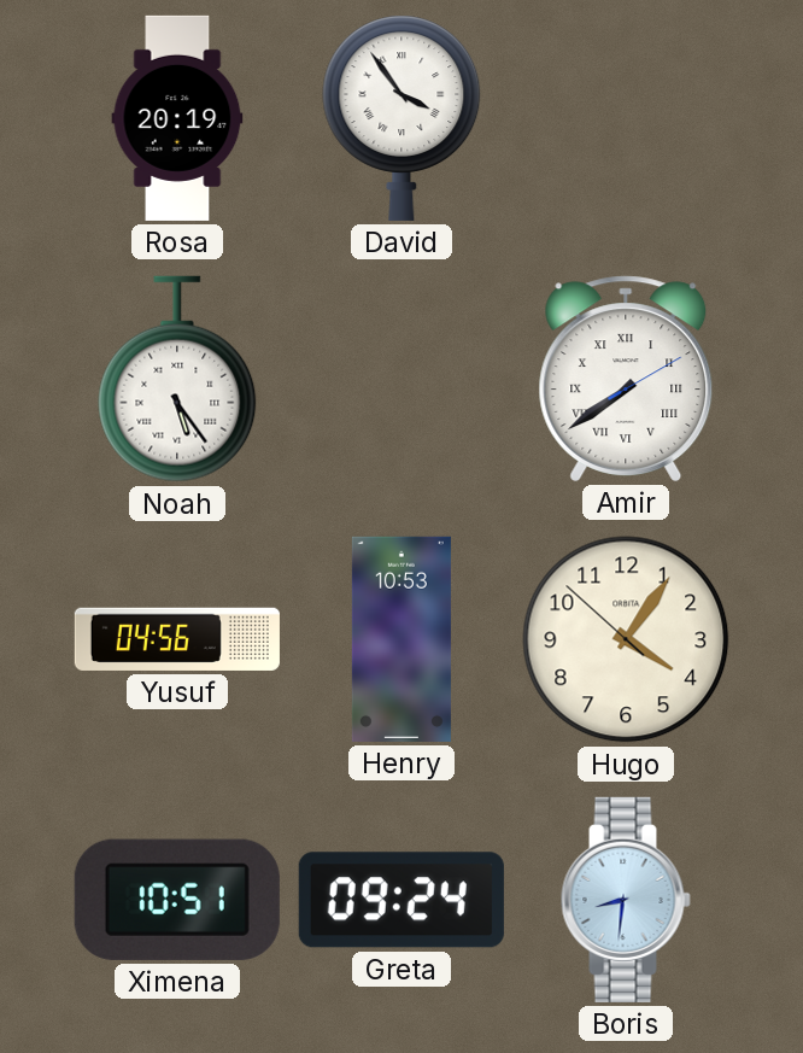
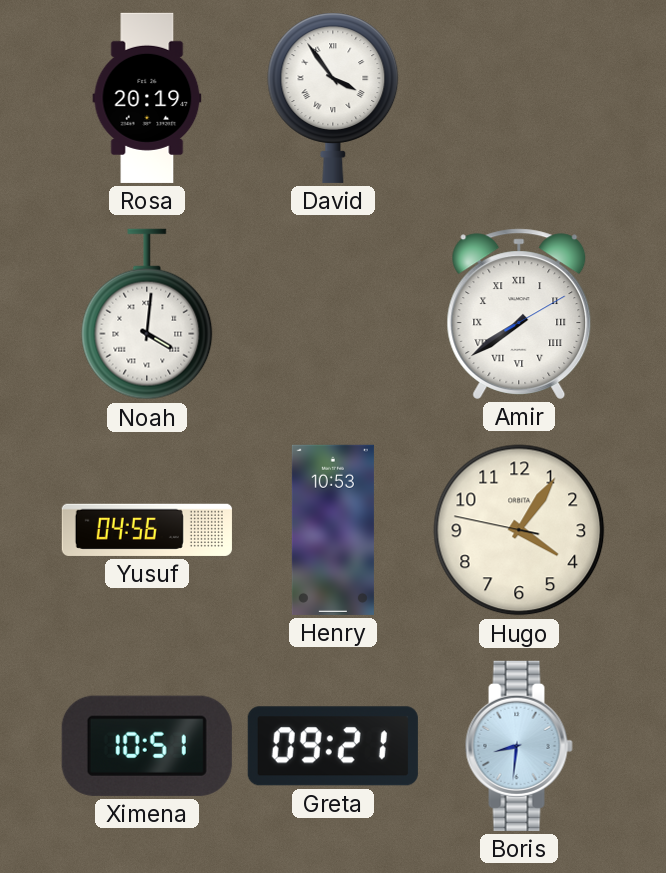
Noah: 5:24 -> 4:01
Hugo: 4:05:52 -> 4:05:47
Greta: 09:24 -> 09:21
